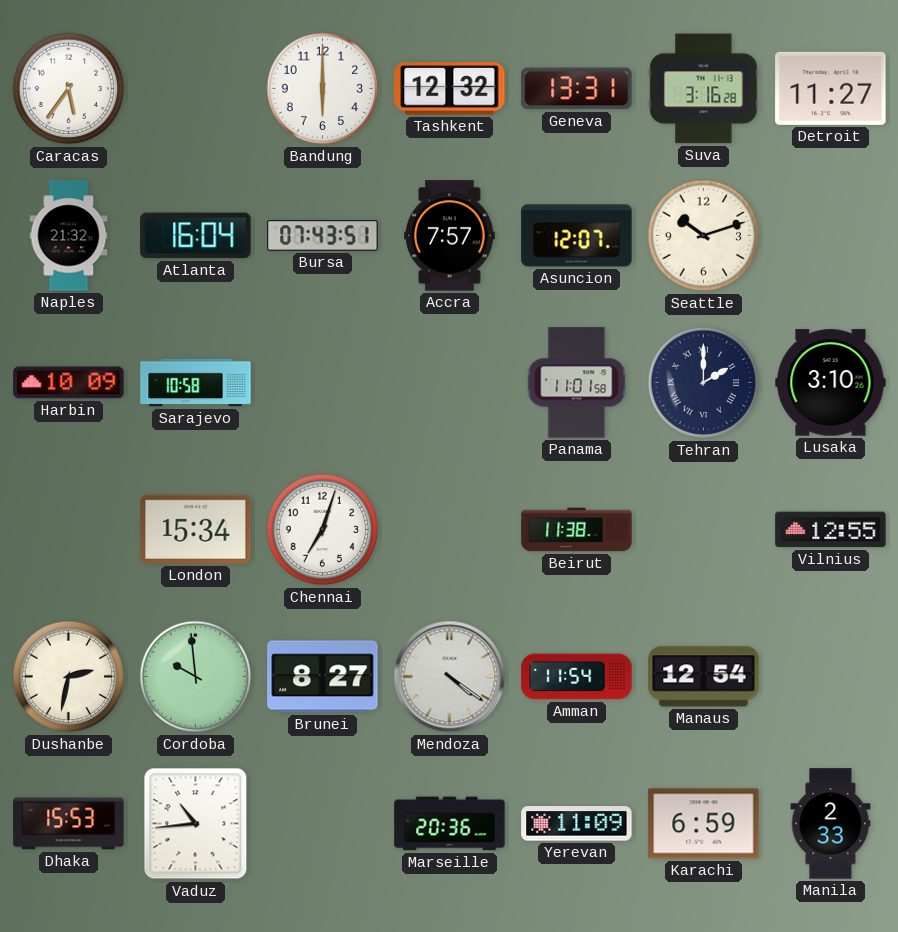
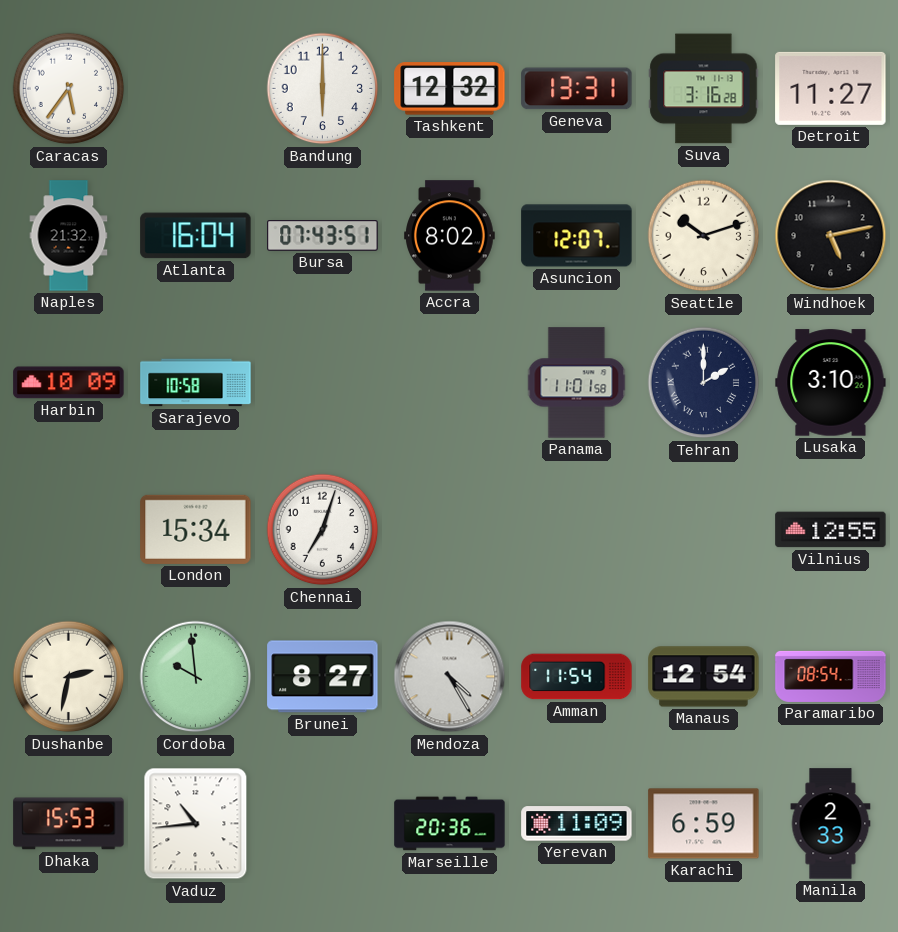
Accra: 7:57 -> 8:02
Windhoek: none -> 5:13
Beirut: 11:38 -> none
Mendoza: 4:21 -> 4:25
Paramaribo: none -> 08:54
